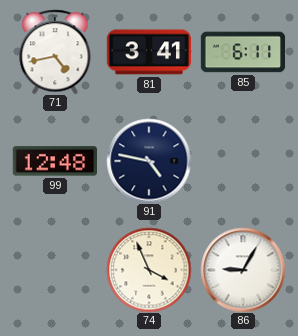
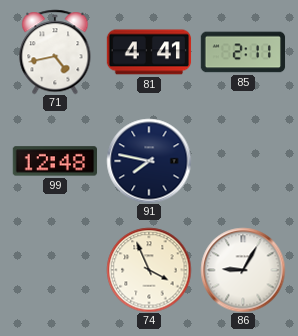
81: 3:41 -> 4:41
85: 6:11 -> 2:11
91: 4:47 -> 7:47
